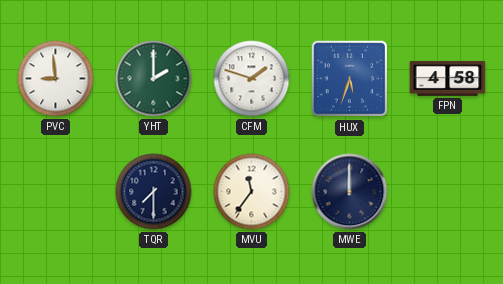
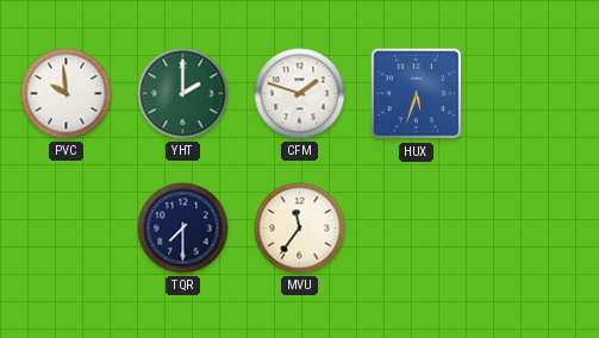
PVC: 8:59 -> 9:59
FPN: 4:58 -> none
MWE: 12:00 -> none
